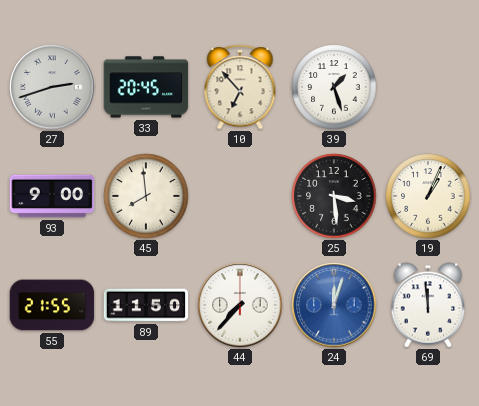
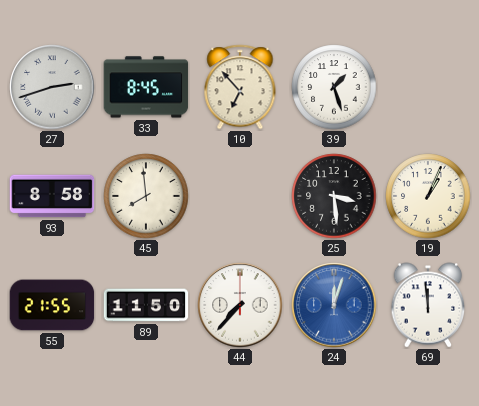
33: 20:45 -> 8:45
93: 9:00 -> 8:58
